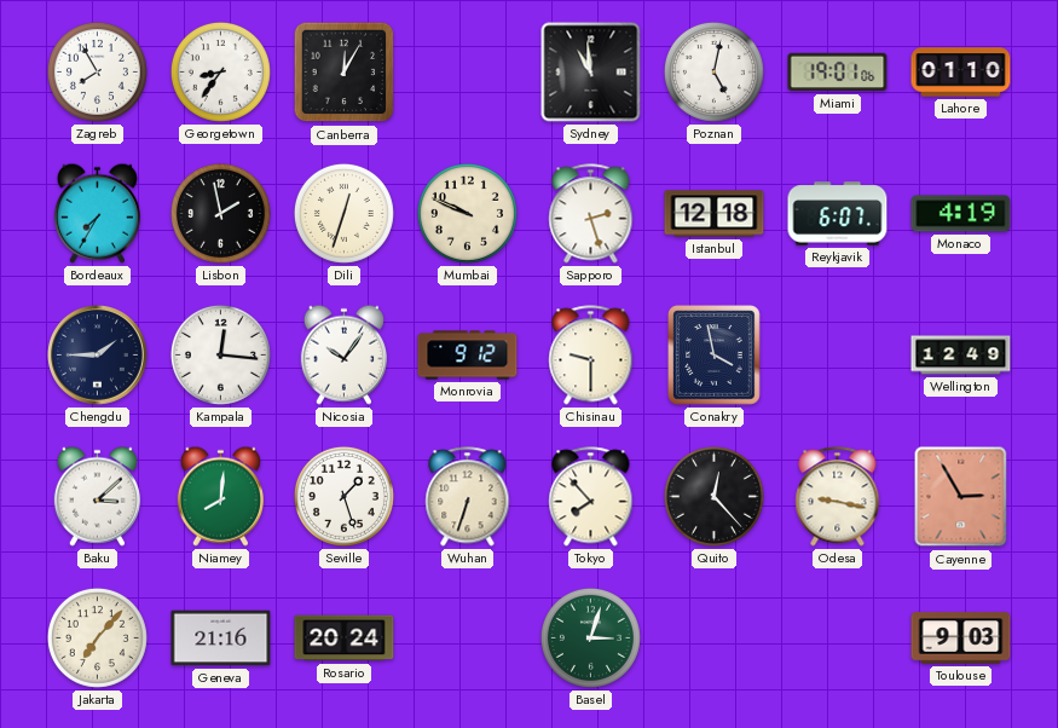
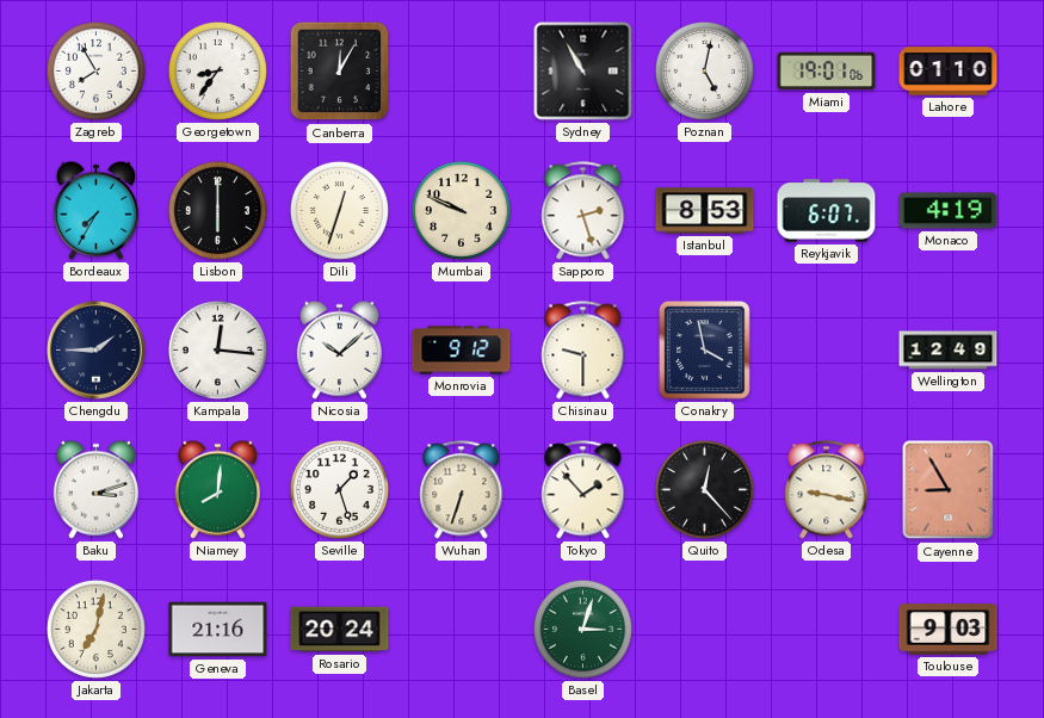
Sydney: 10:59 -> 10:55
Lisbon: 1:58 -> 6:00
Istanbul: 12:18 -> 8:53
Nicosia: 10:06 -> 10:08
Baku: 3:08 -> 3:12
Tokyo: 7:53 -> 1:53
Cayenne: 2:55 -> 8:55
Jakarta: 7:07 -> 7:02
